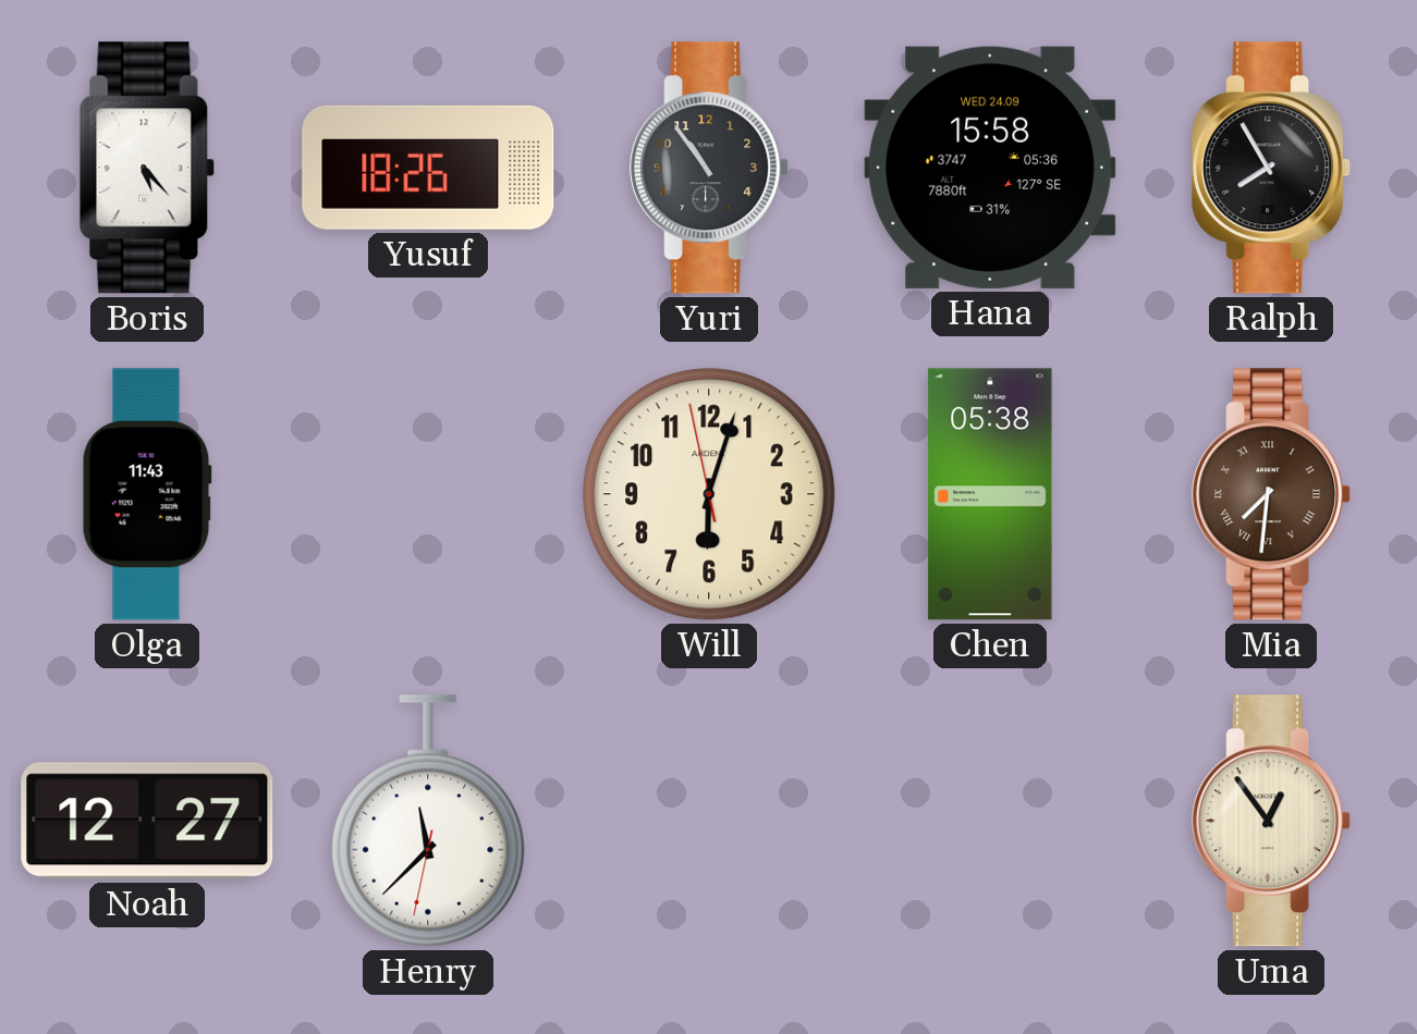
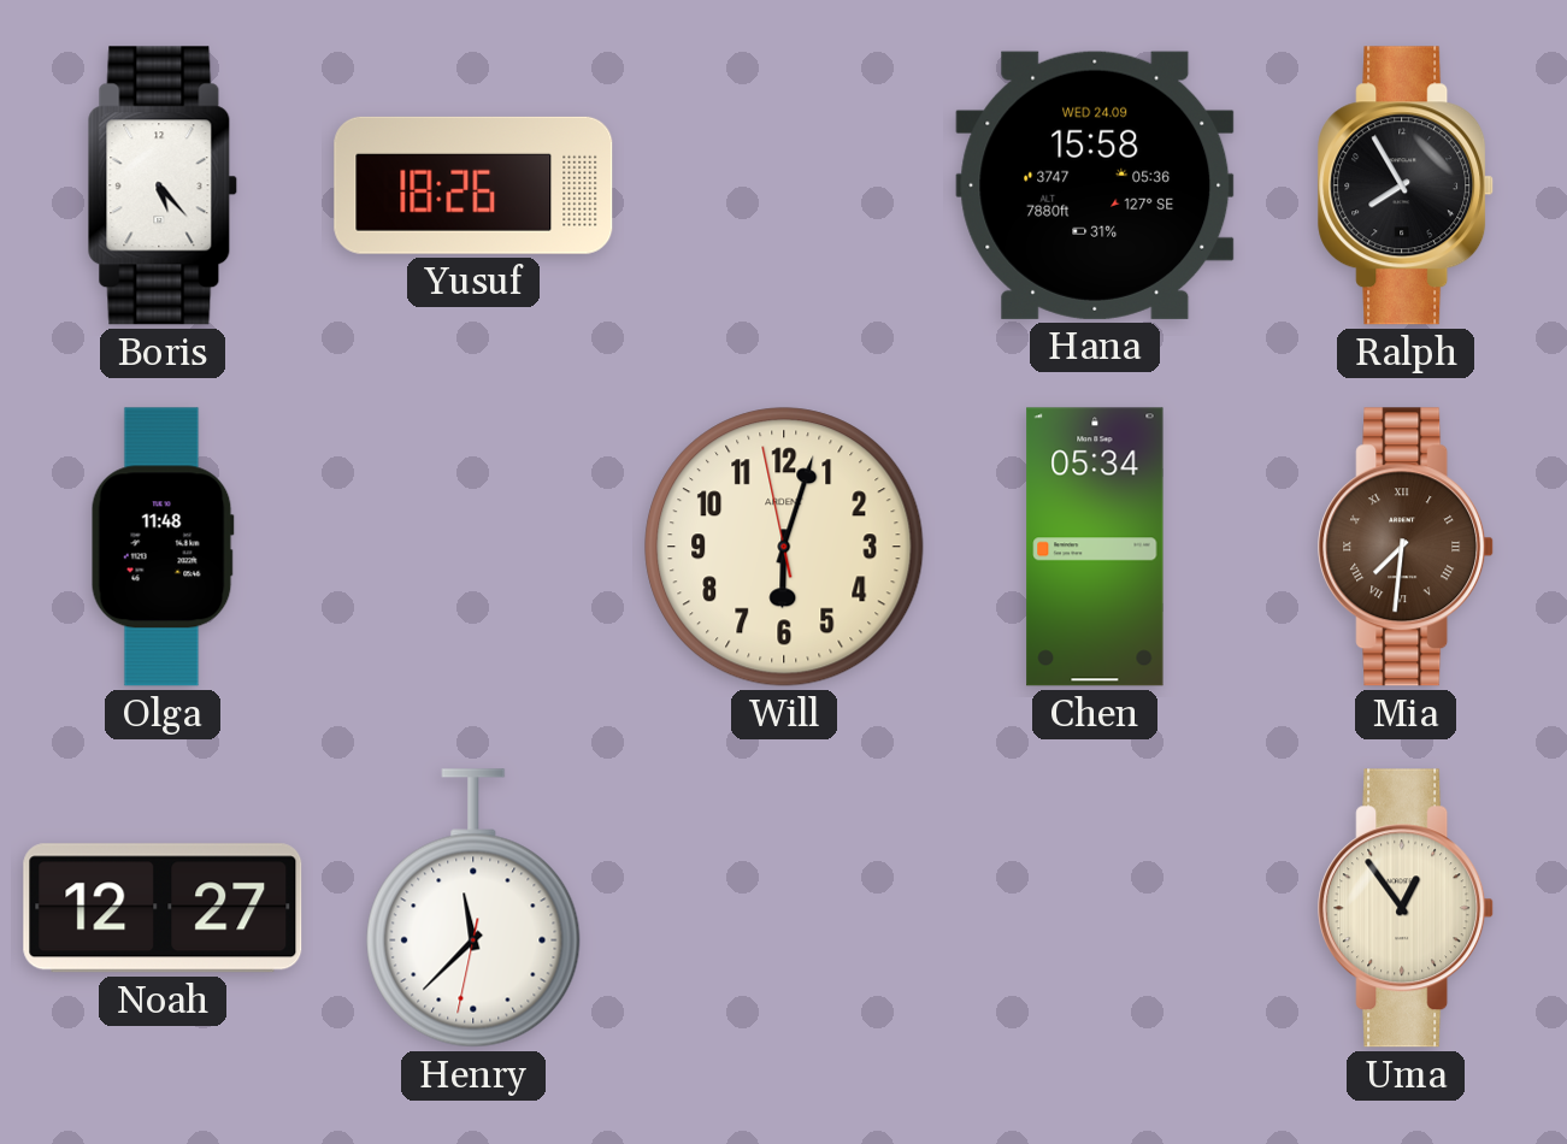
Yuri: 10:54 -> none
Olga: 11:43 -> 11:48
Chen: 05:38 -> 05:34
